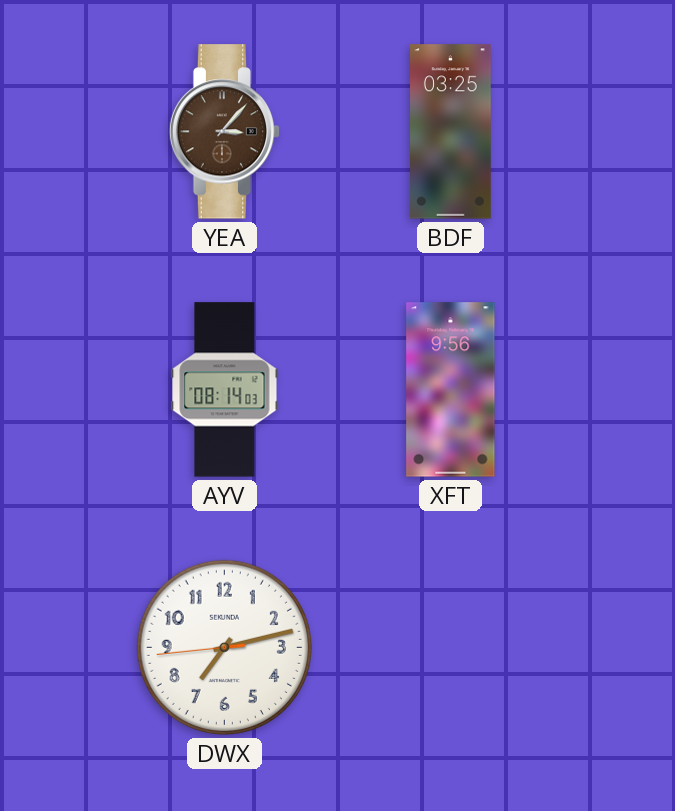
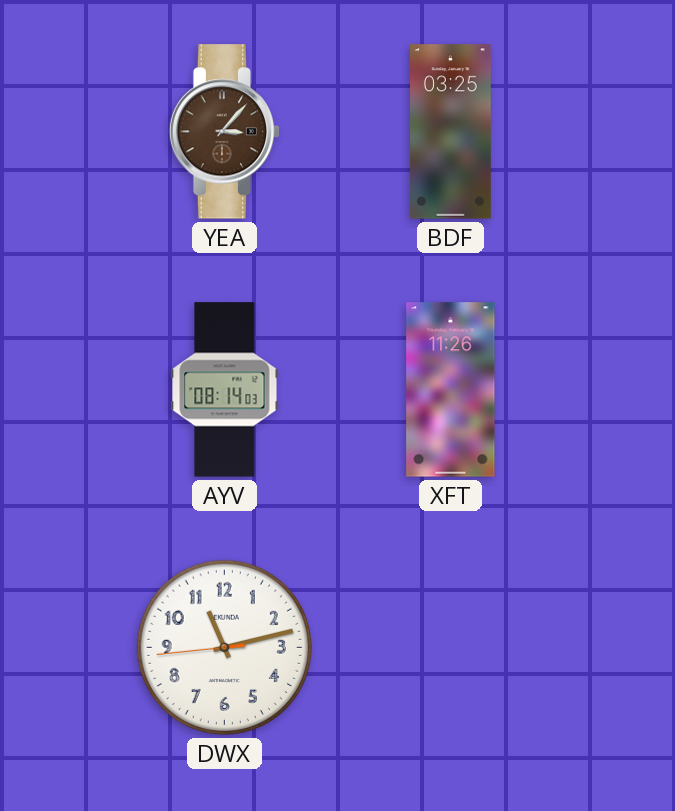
XFT: 9:56 -> 11:26
DWX: 7:12 -> 11:12
